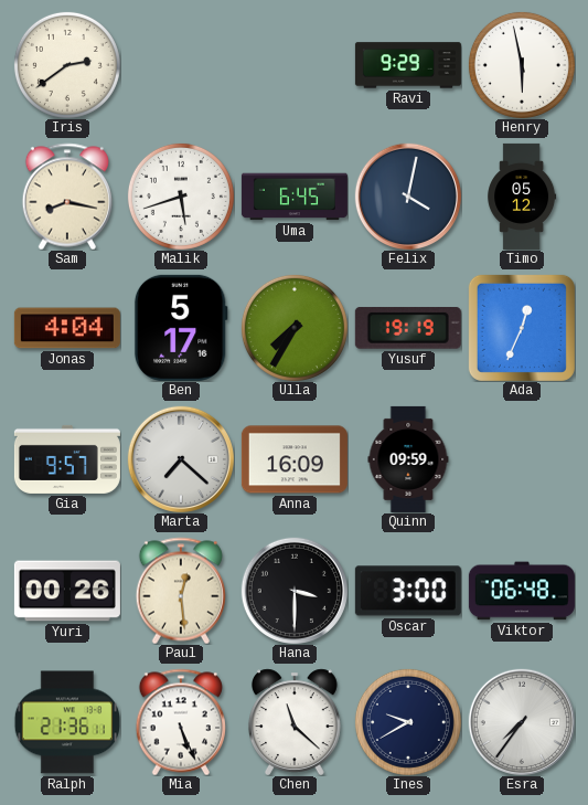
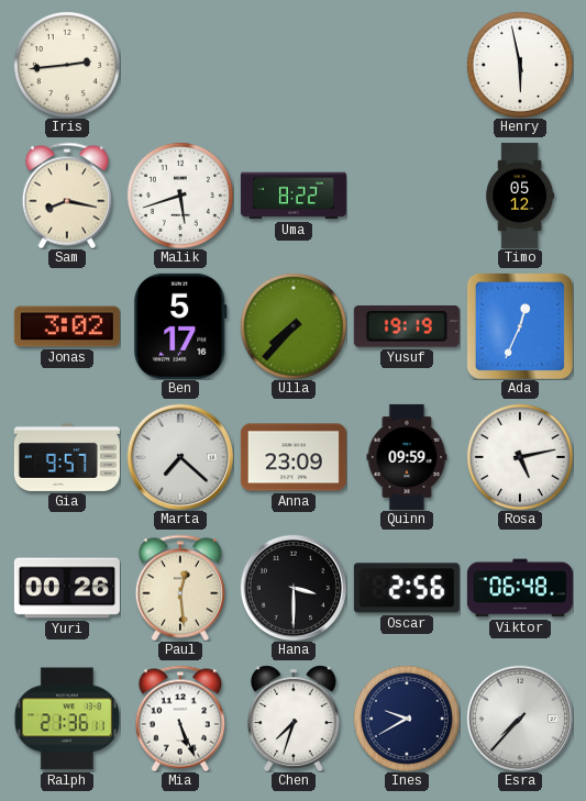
Iris: 2:39 -> 2:44
Ravi: 9:29 -> none
Uma: 6:45 -> 8:22
Felix: 4:02 -> none
Jonas: 4:04 -> 3:02
Ulla: 7:35 -> 7:37
Anna: 16:09 -> 23:09
Rosa: none -> 5:13
Oscar: 3:00 -> 2:56
Chen: 11:22 -> 7:33
Esra: 7:36 -> 7:37
